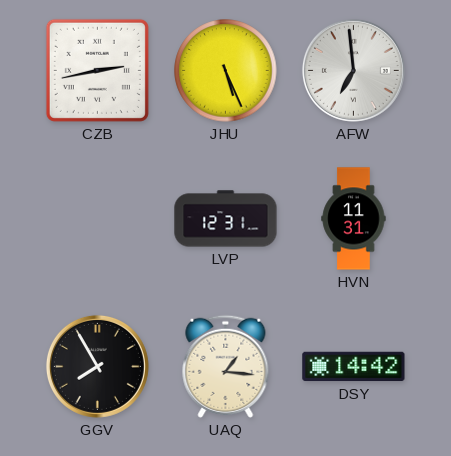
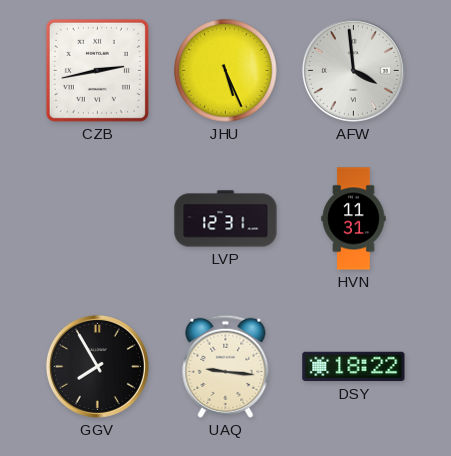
AFW: 6:59 -> 3:59
UAQ: 1:16 -> 9:16
DSY: 14:42 -> 18:22
